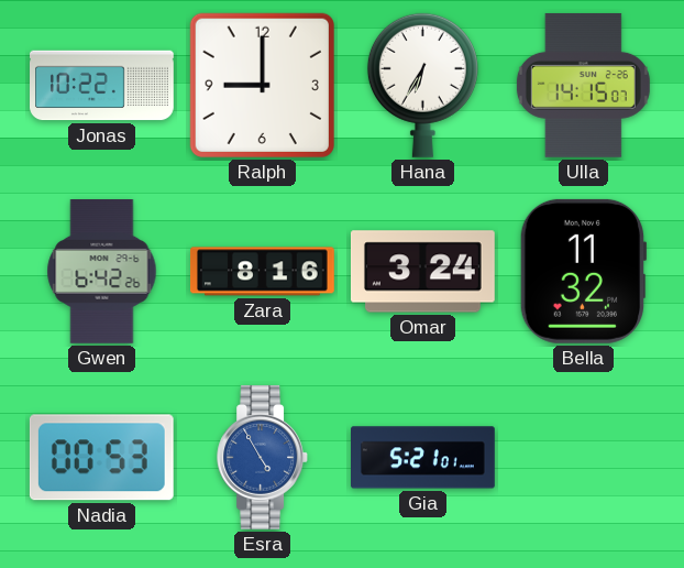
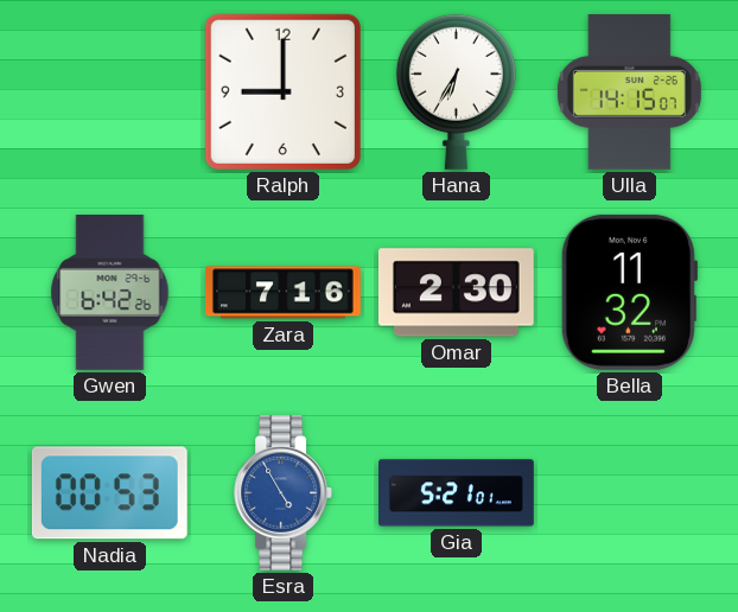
Jonas: 10:22 -> none
Zara: 8:16 -> 7:16
Omar: 3:24 -> 2:30
